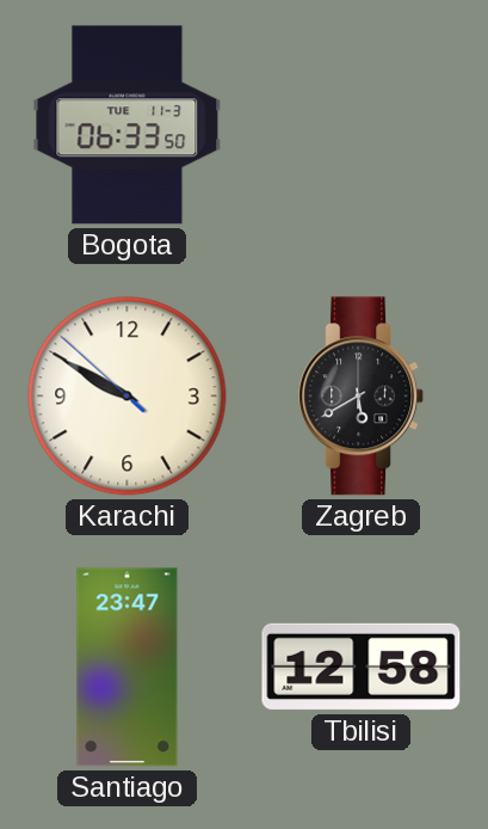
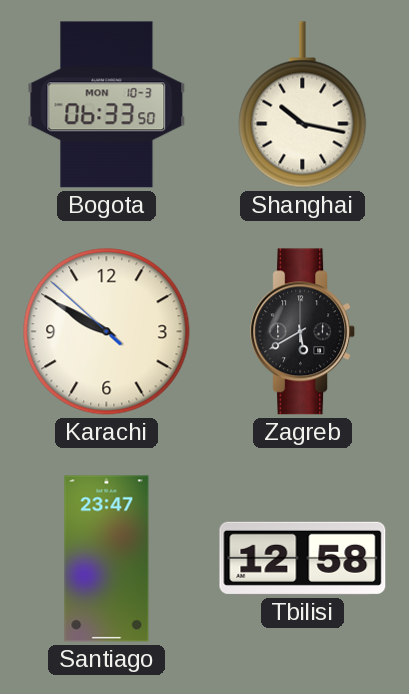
Bogota date: TUE 11-3 -> MON 10-3
Shanghai: none -> 10:17
